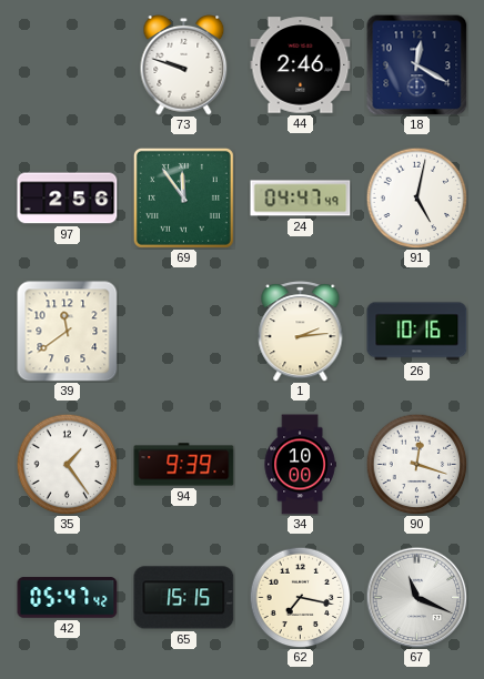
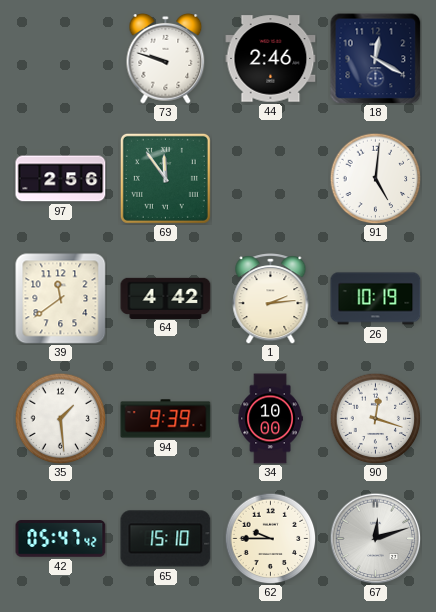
24: 04:47 -> none
91: 5:02 -> 5:01
64: none -> 4:42
26: 10:16 -> 10:19
35: 1:24 -> 1:29
65: 15:15 -> 15:10
62: 7:17 -> 9:45
67: 11:19 -> 12:12
